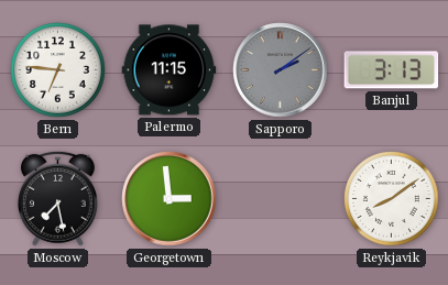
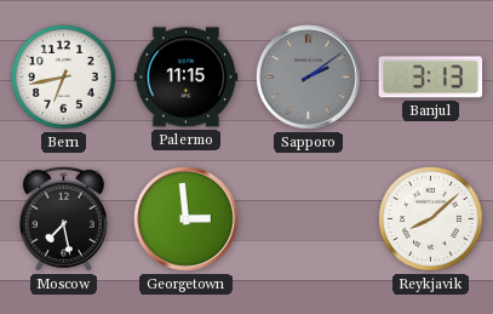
Bern: 6:46 -> 6:43
Reykjavik: 8:09 -> 8:08
